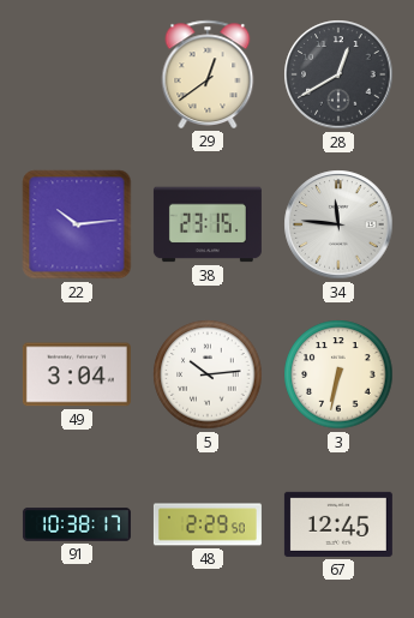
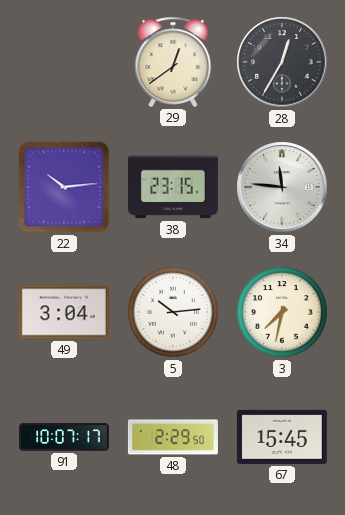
28: 12:40 -> 12:35
3: 6:32 -> 7:32
91: 10:38 -> 10:07
67: 12:45 -> 15:45
